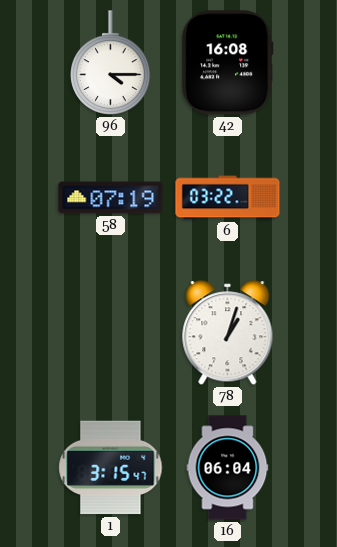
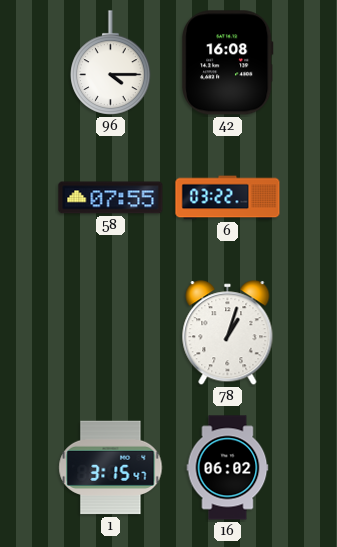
58: 07:19 -> 07:55
16: 06:04 -> 06:02
